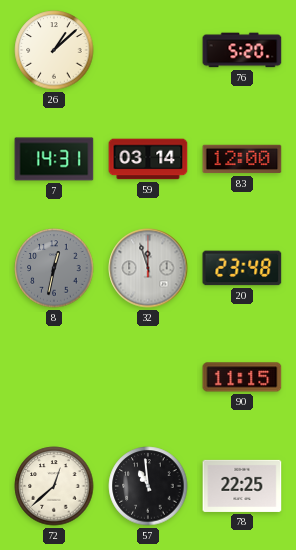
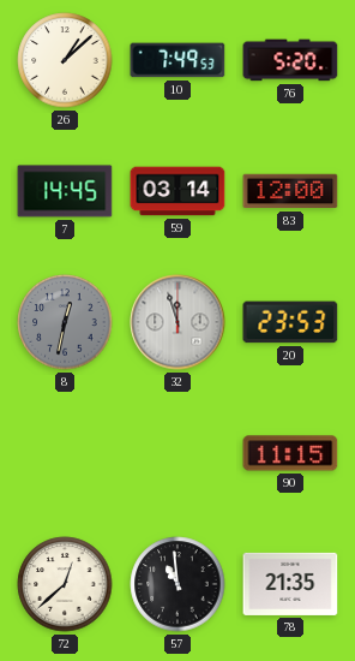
10: none -> 7:49
7: 14:31 -> 14:45
20: 23:48 -> 23:53
78: 22:25 -> 21:35
